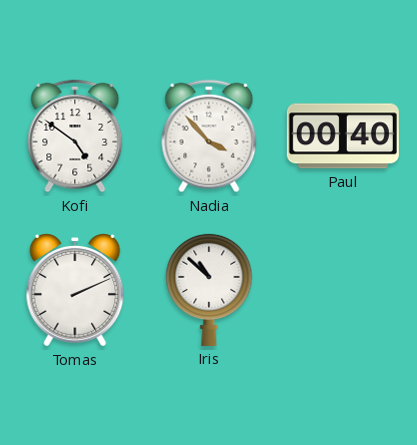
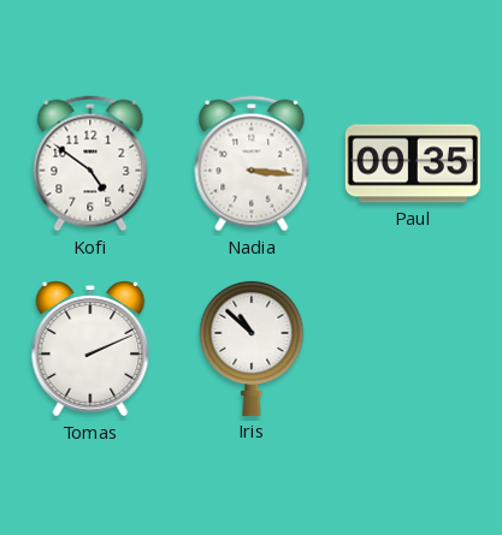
Nadia: 3:53 -> 3:16
Paul: 00:40 -> 00:35
